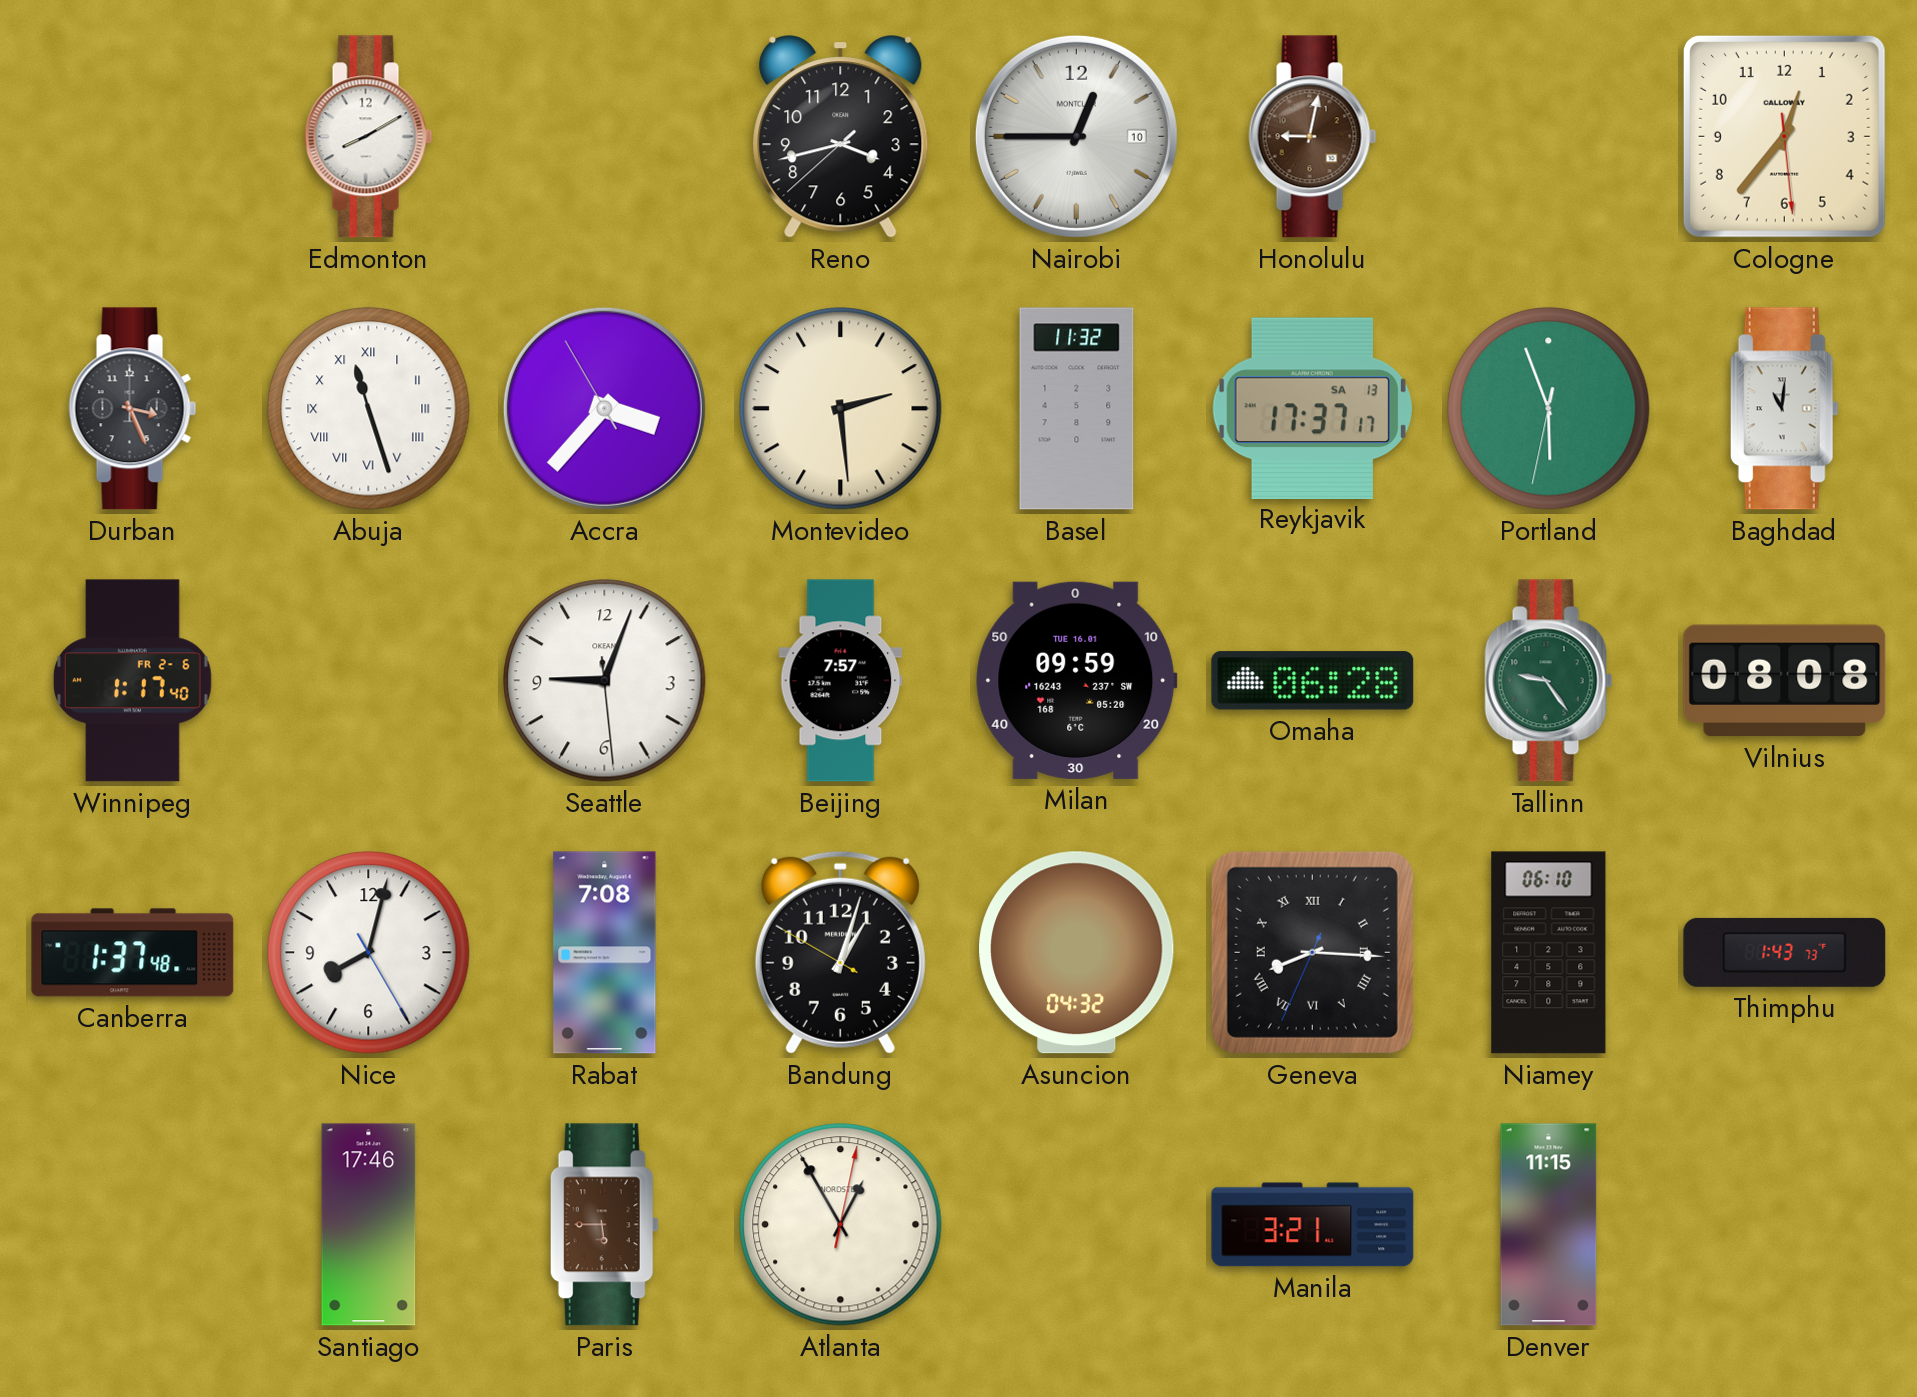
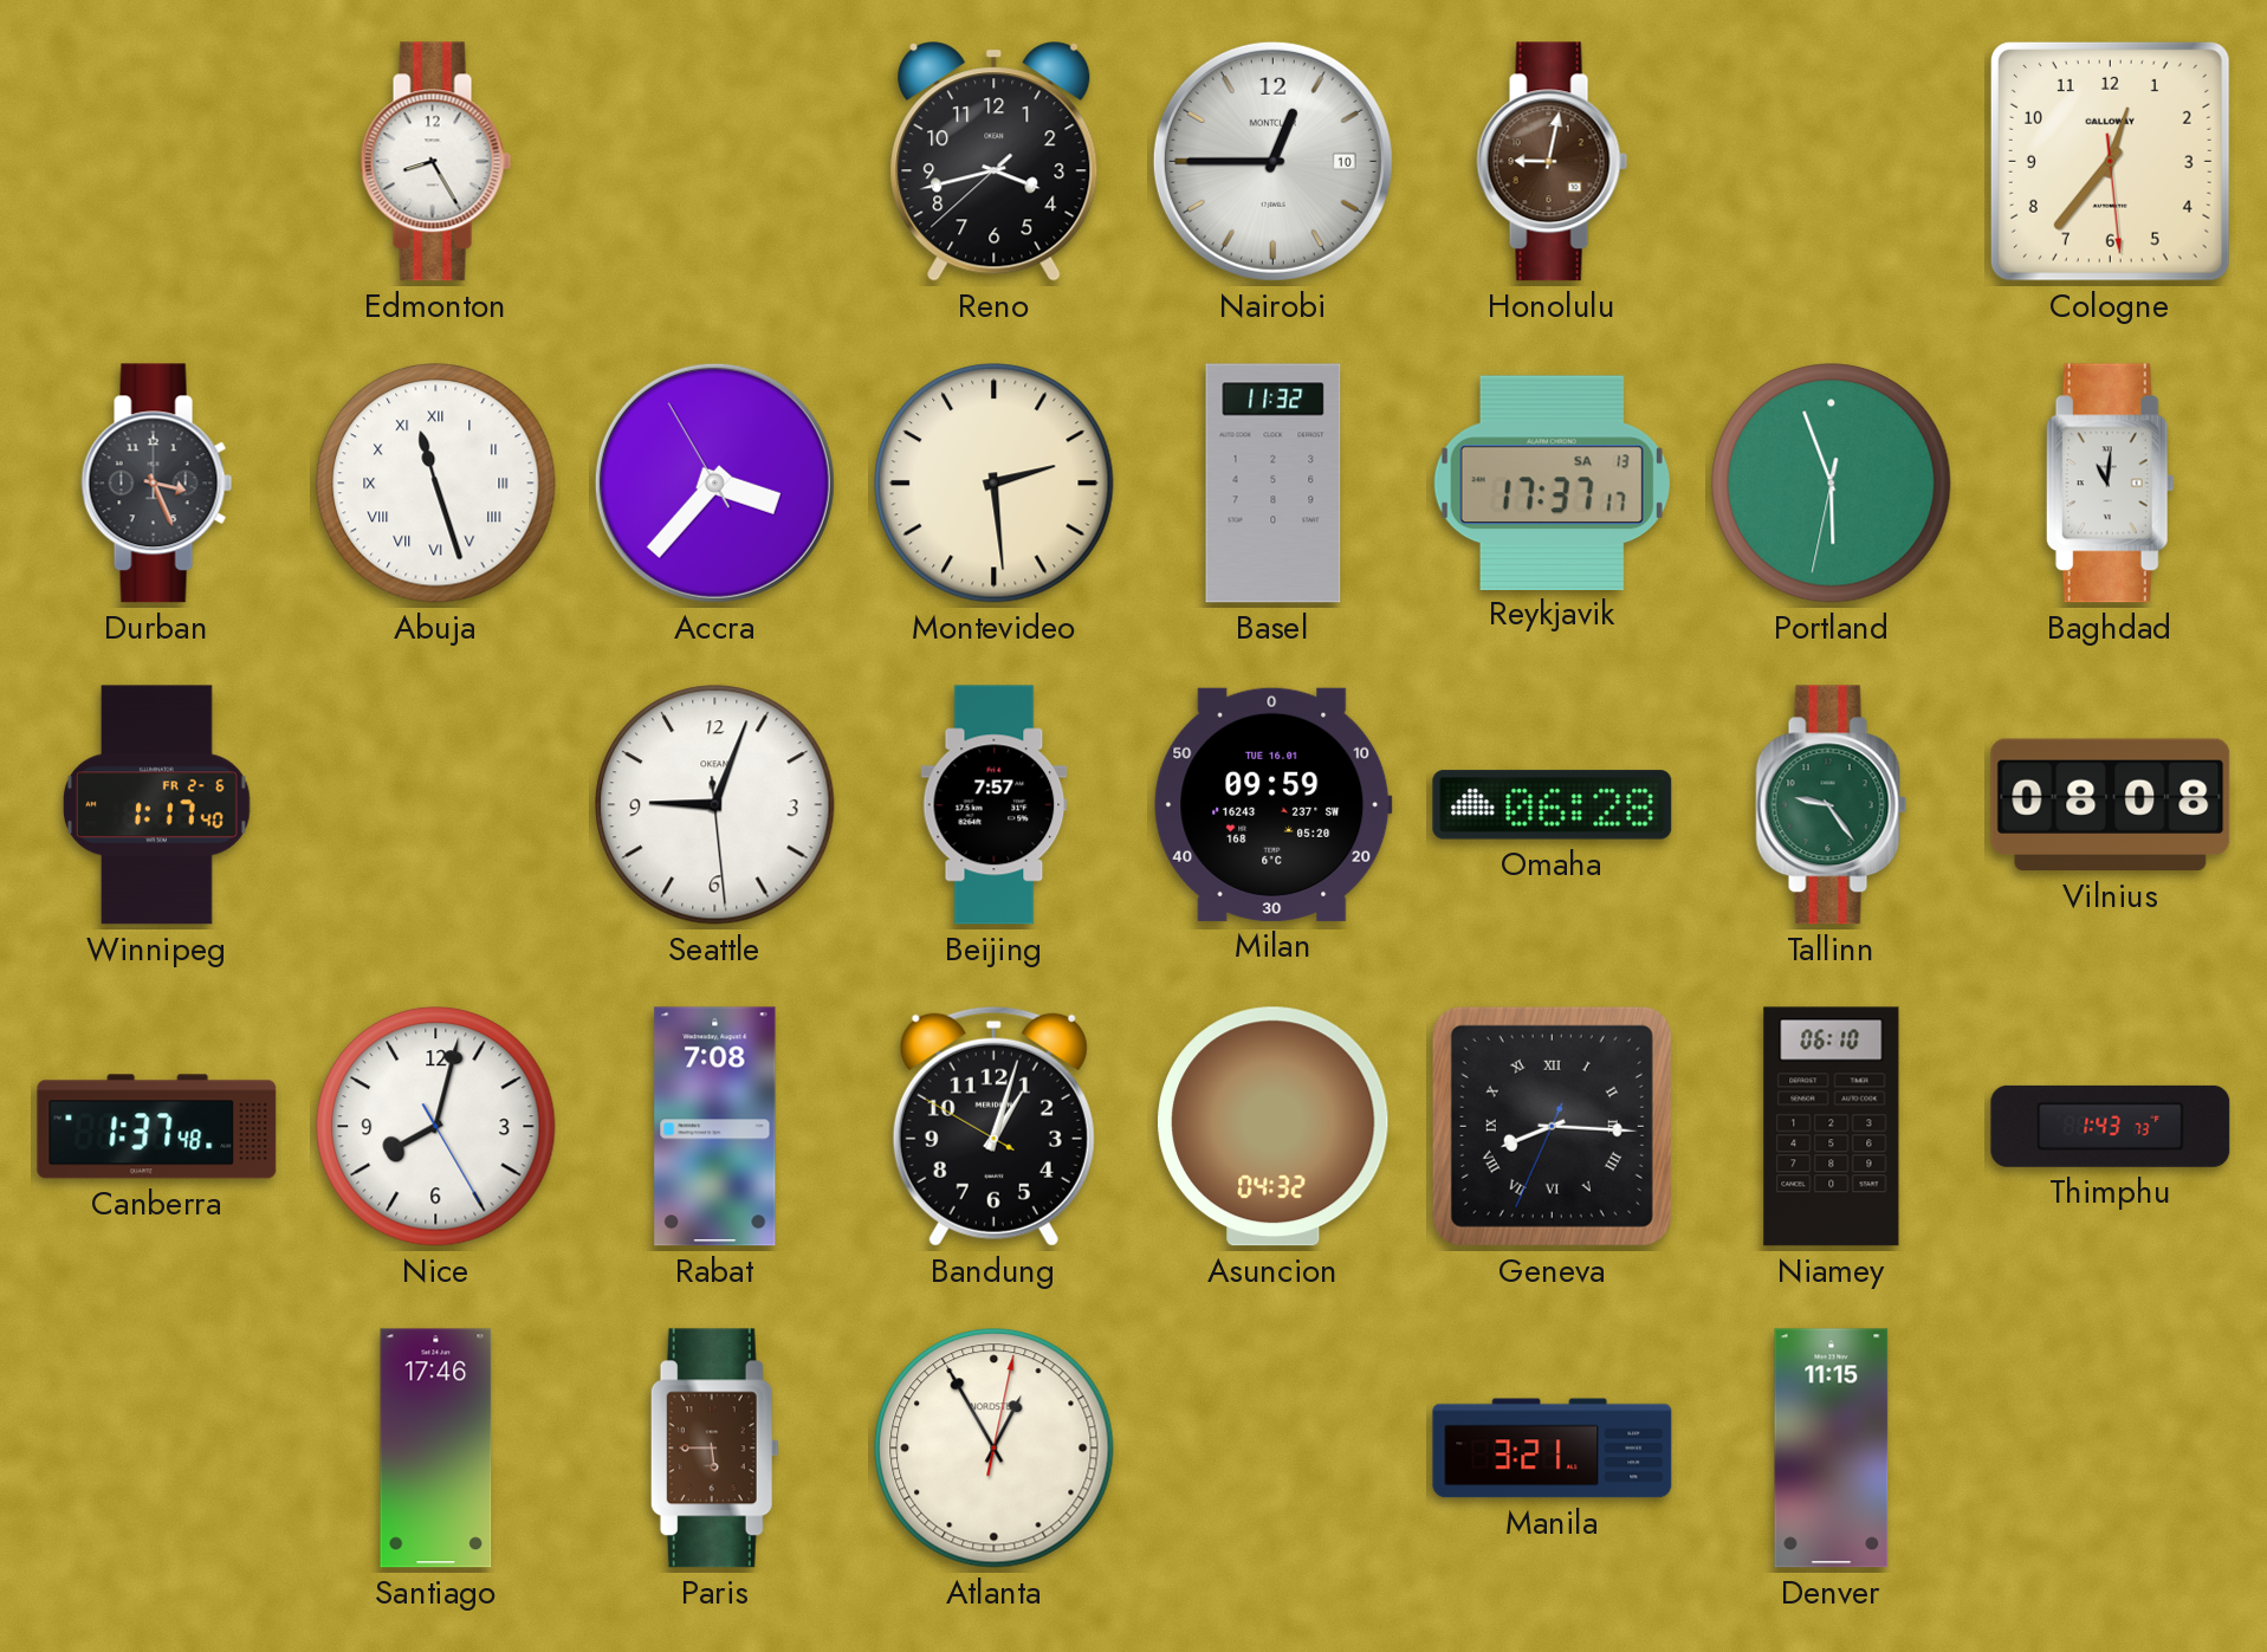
Edmonton: 8:10 -> 8:25
